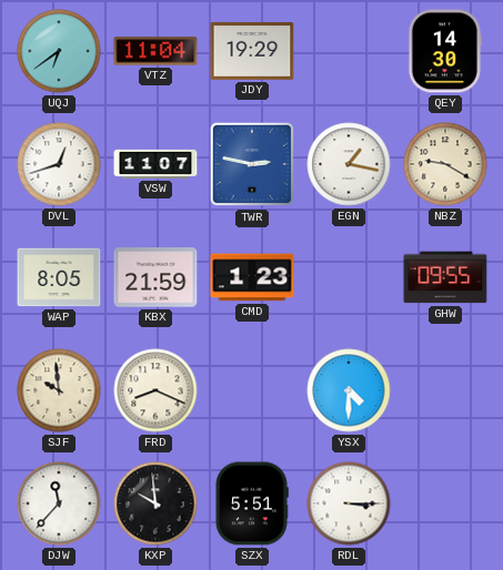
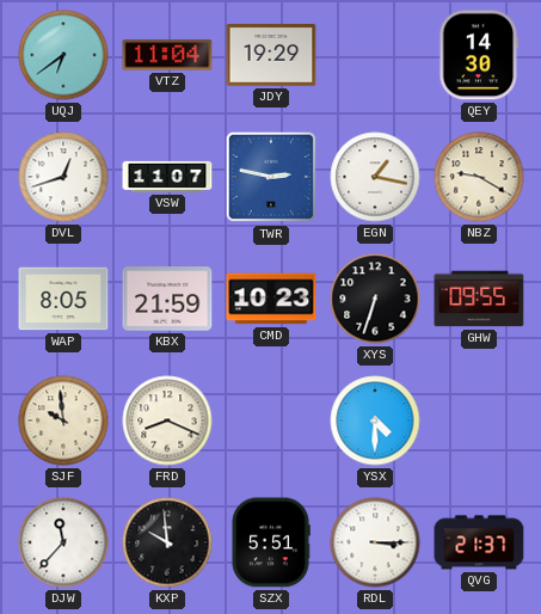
CMD: 1:23 -> 10:23
XYS: none -> 6:33
QVG: none -> 21:37
